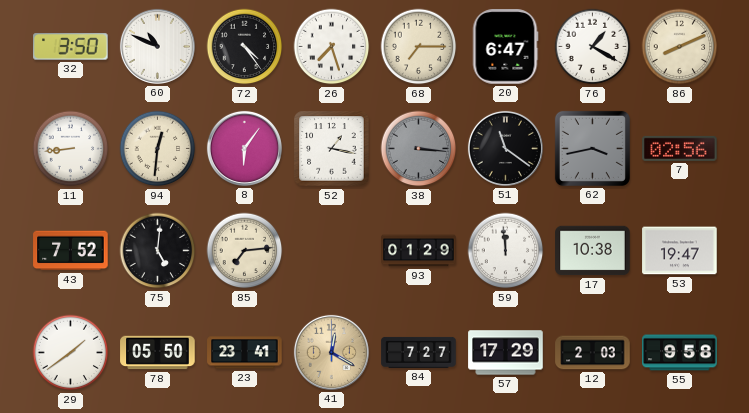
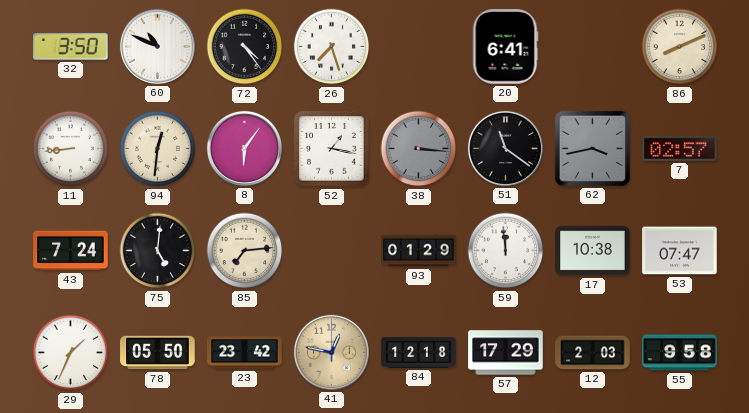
68: 7:15 -> none
20: 6:47 -> 6:41
76: 1:20 -> none
7: 02:56 -> 02:57
43: 7:52 -> 7:24
53: 19:47 -> 07:47
29: 1:39 -> 1:34
23: 23:41 -> 23:42
41: 12:20 -> 12:47
84: 7:27 -> 12:18
